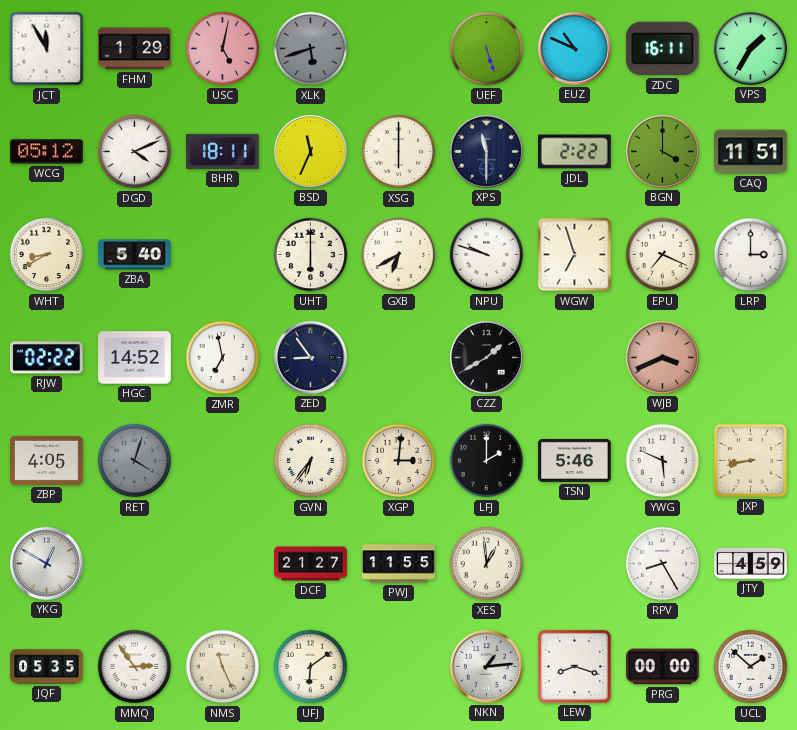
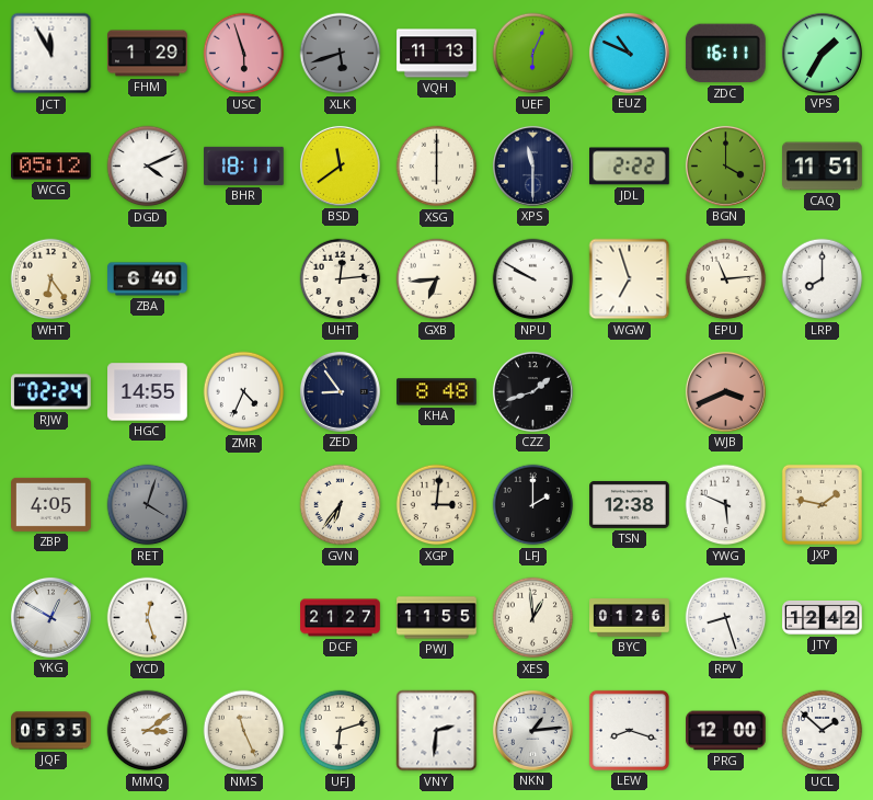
USC: 5:02 -> 5:57
VQH: none -> 11:13
UEF: 5:27 -> 6:04
BSD: 11:34 -> 11:39
WHT: 8:40 -> 6:24
ZBA: 5:40 -> 6:40
UHT: 6:00 -> 12:14
GXB: 6:40 -> 6:44
NPU: 9:48 -> 9:50
EPU: 7:19 -> 11:14
LRP: 3:00 -> 8:00
RJW: 02:22 -> 02:24
HGC: 14:52 -> 14:55
ZMR: 6:58 -> 4:34
KHA: none -> 8:48
CZZ: 1:40 -> 1:42
TSN: 5:46 -> 12:38
JXP: 8:43 -> 1:47
YCD: none -> 12:27
BYC: none -> 01:26
RPV: 8:25 -> 8:27
JTY: 4:59 -> 12:42
MMQ: 2:54 -> 3:09
UFJ: 6:09 -> 6:12
VNY: none -> 2:31
PRG: 00:00 -> 12:00
